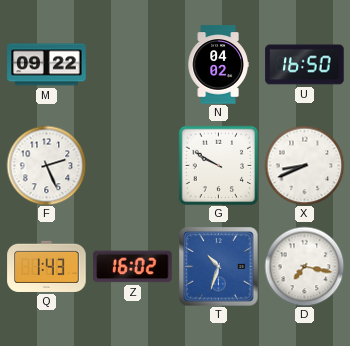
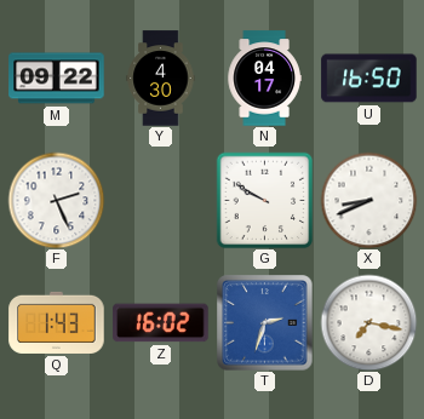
Y: none -> 4:30
N: 04:02 -> 04:17
T: 10:33 -> 2:33
